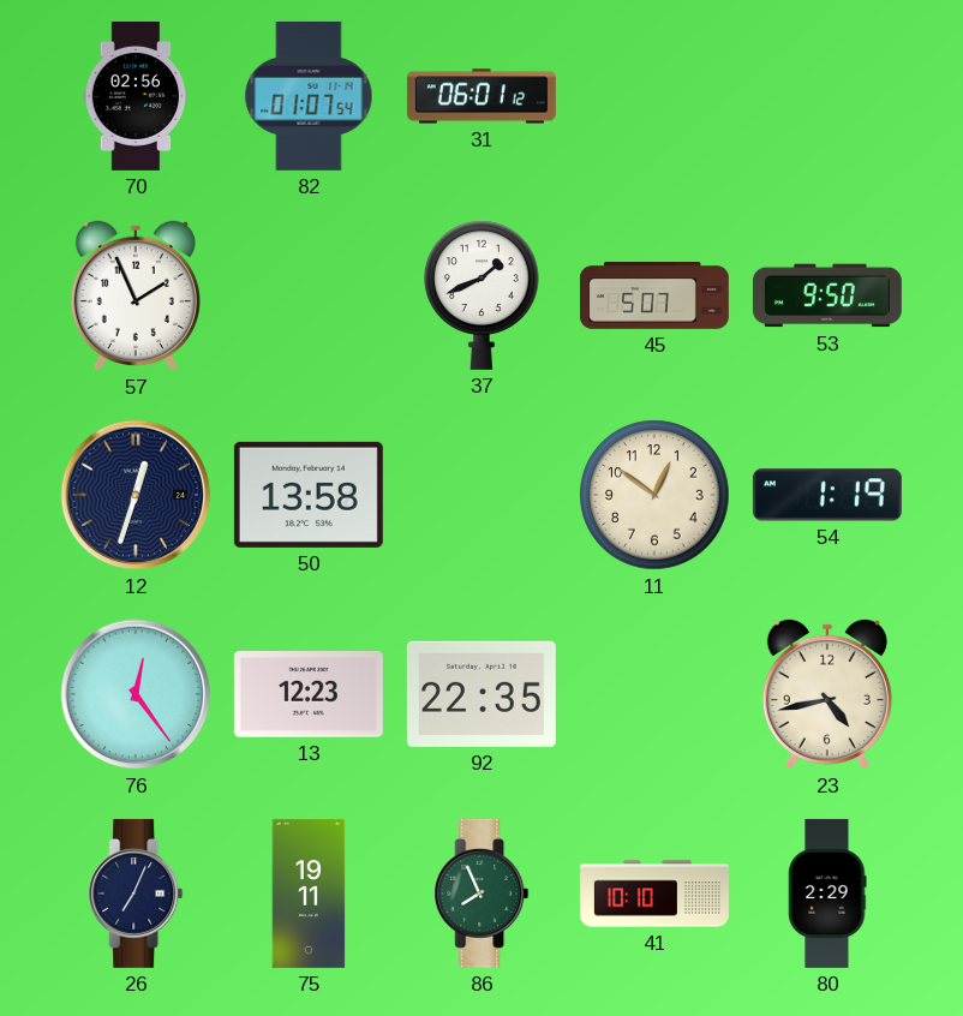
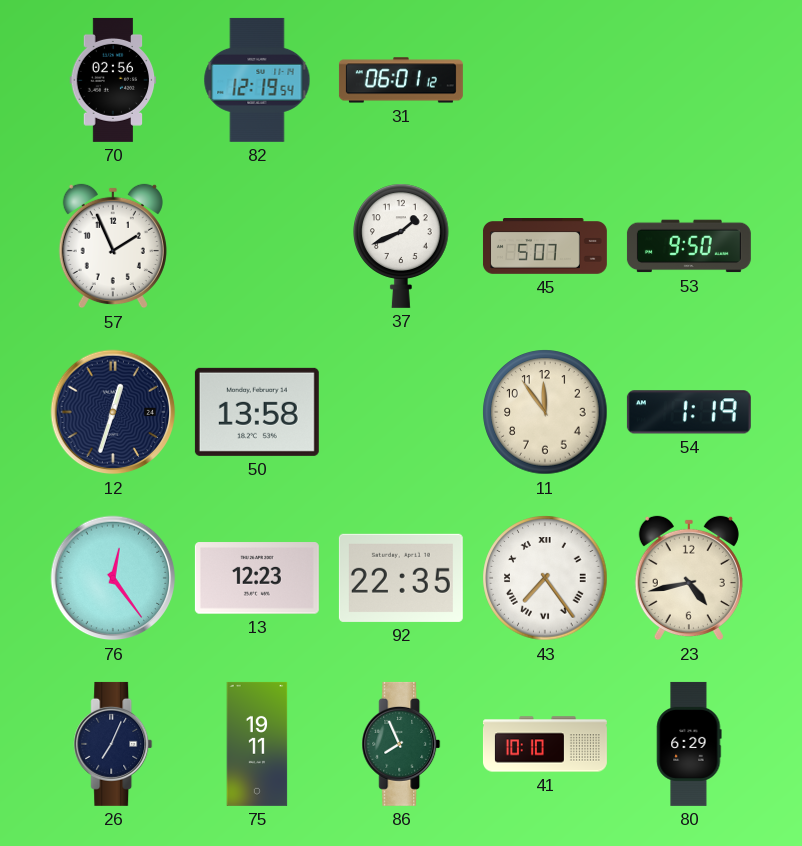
82: 01:07 -> 12:19
11: 12:51 -> 11:54
43: none -> 7:24
80: 2:29 -> 6:29
